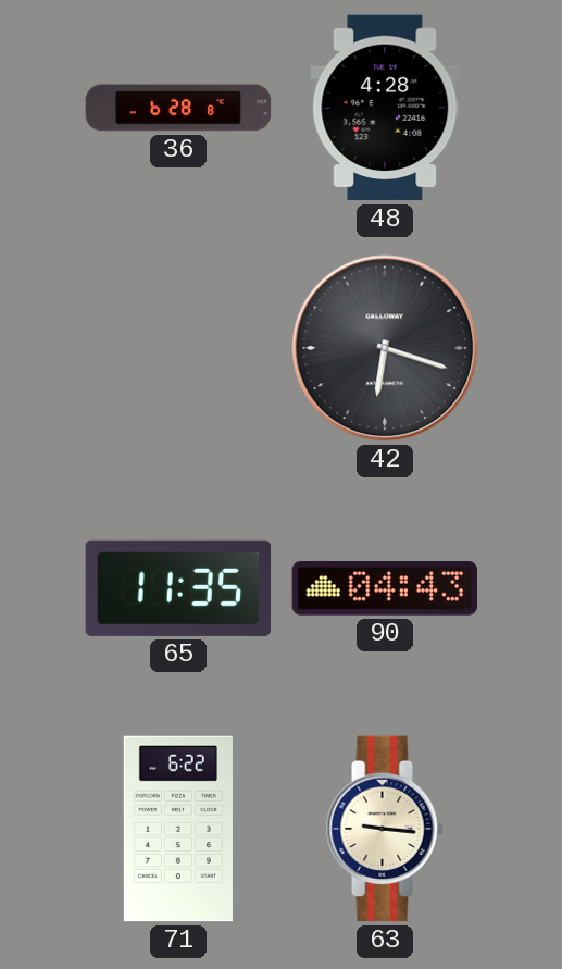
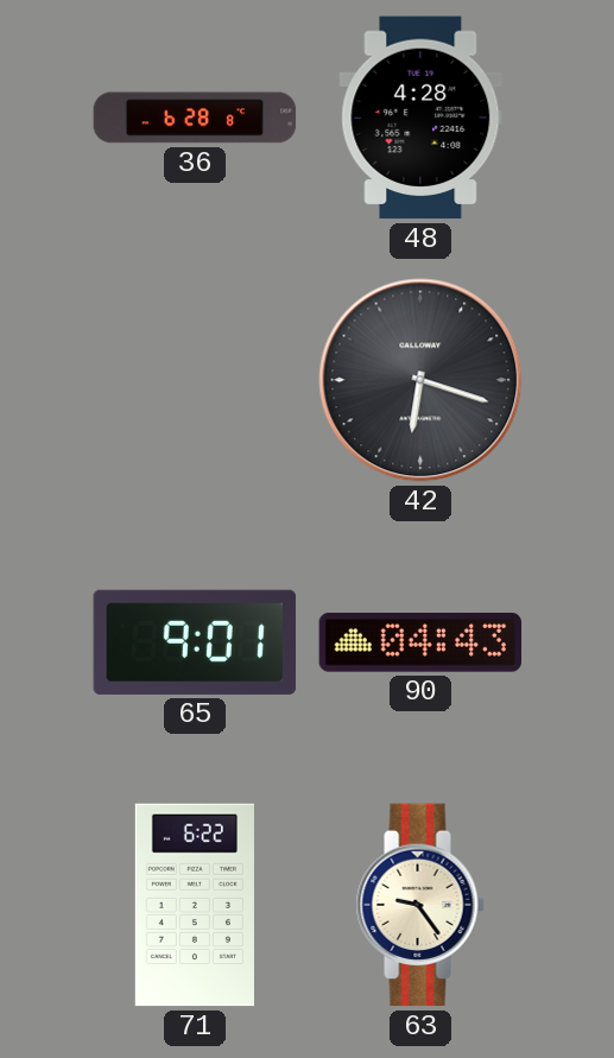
65: 11:35 -> 9:01
63: 9:16 -> 9:24
